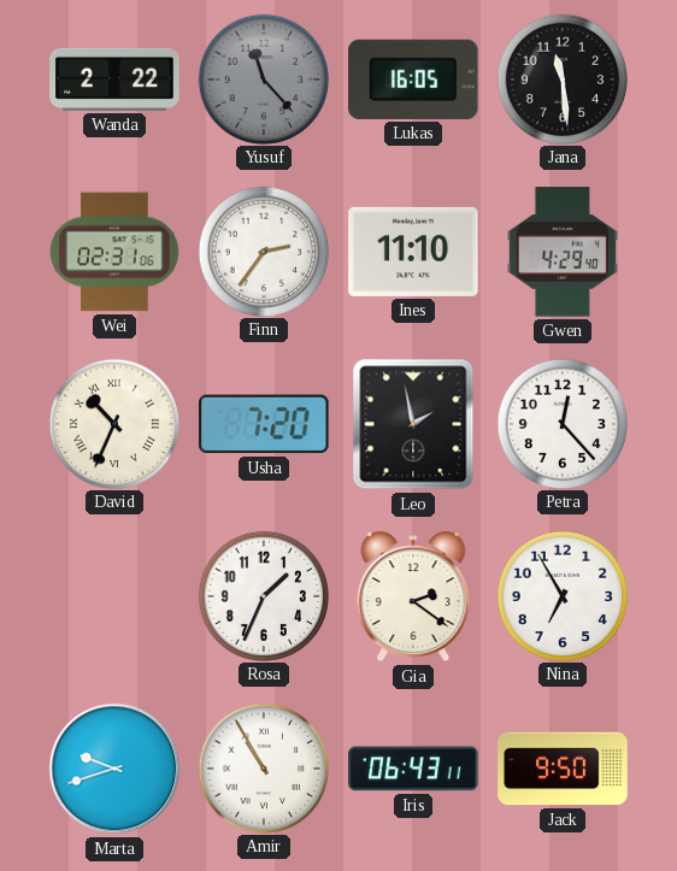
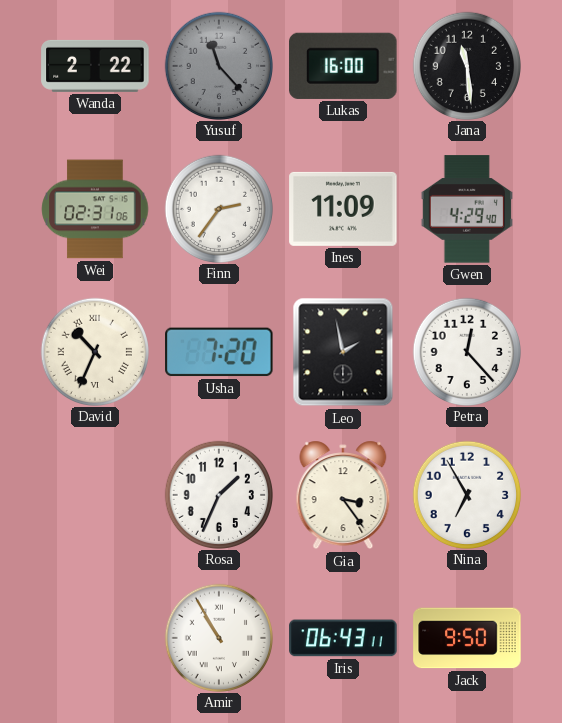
Lukas: 16:05 -> 16:00
Ines: 11:10 -> 11:09
Gia: 2:21 -> 3:24
Marta: 9:42 -> none
